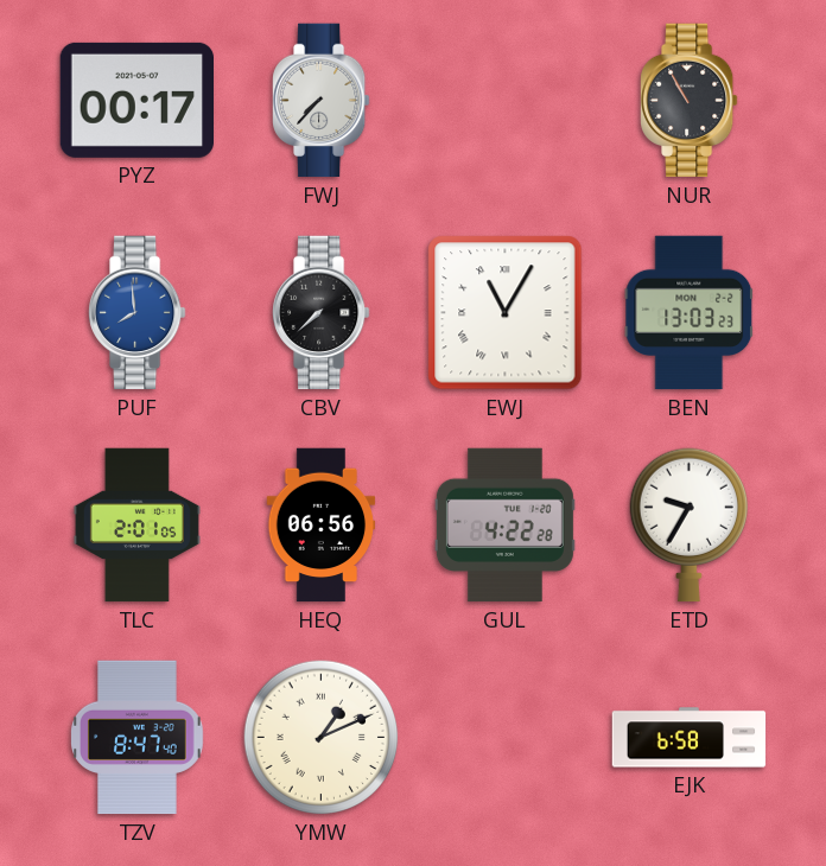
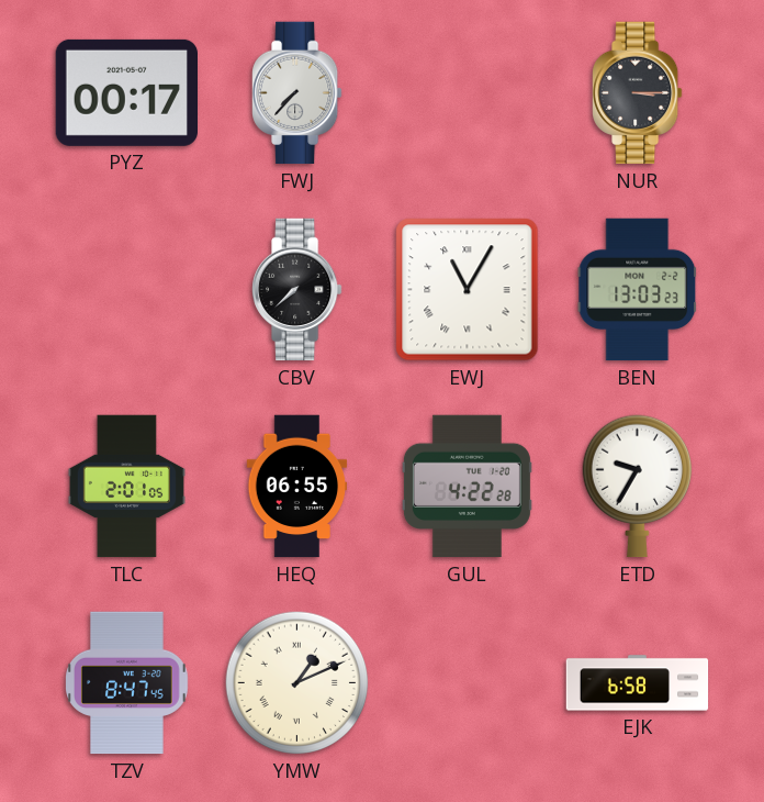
NUR: 10:55 -> 3:15
PUF: 7:59 -> none
HEQ: 06:56 -> 06:55
TZV: 8:47:40 -> 8:47:45
